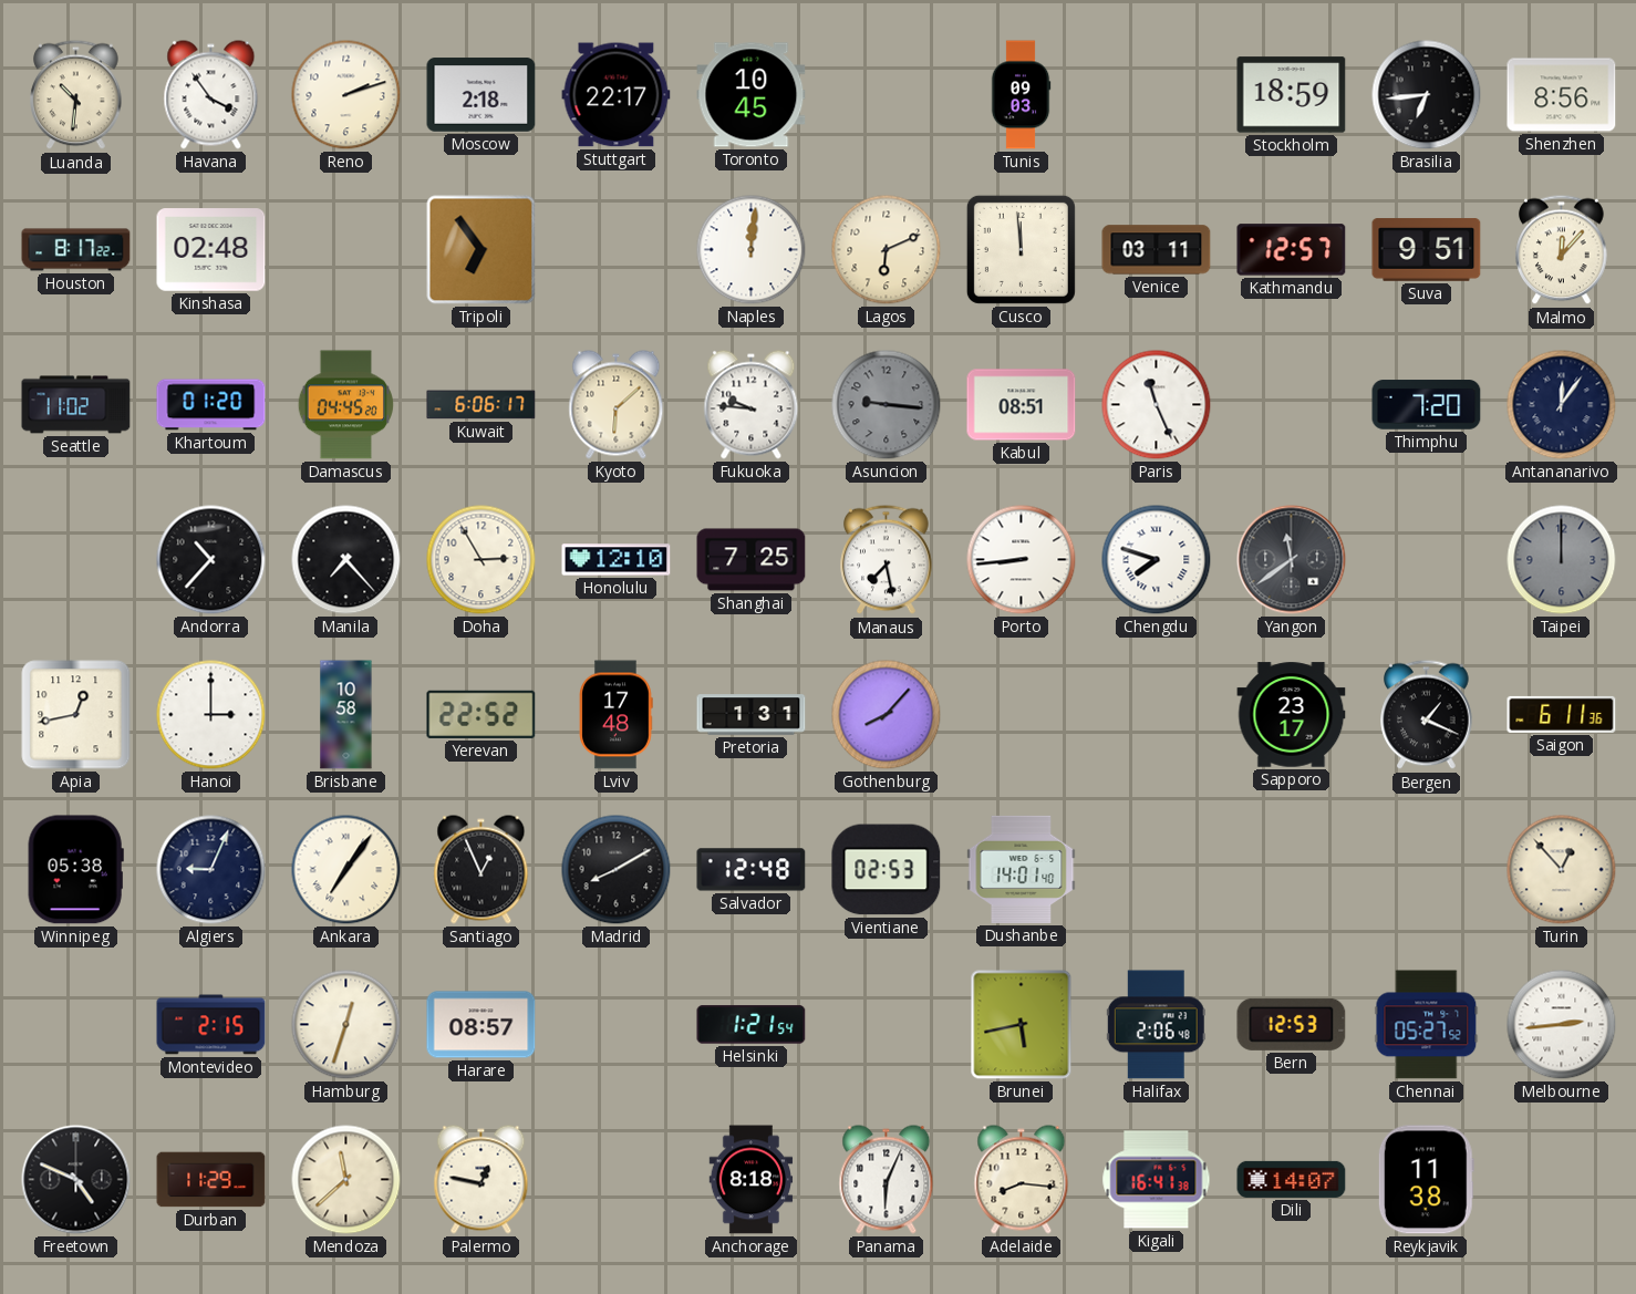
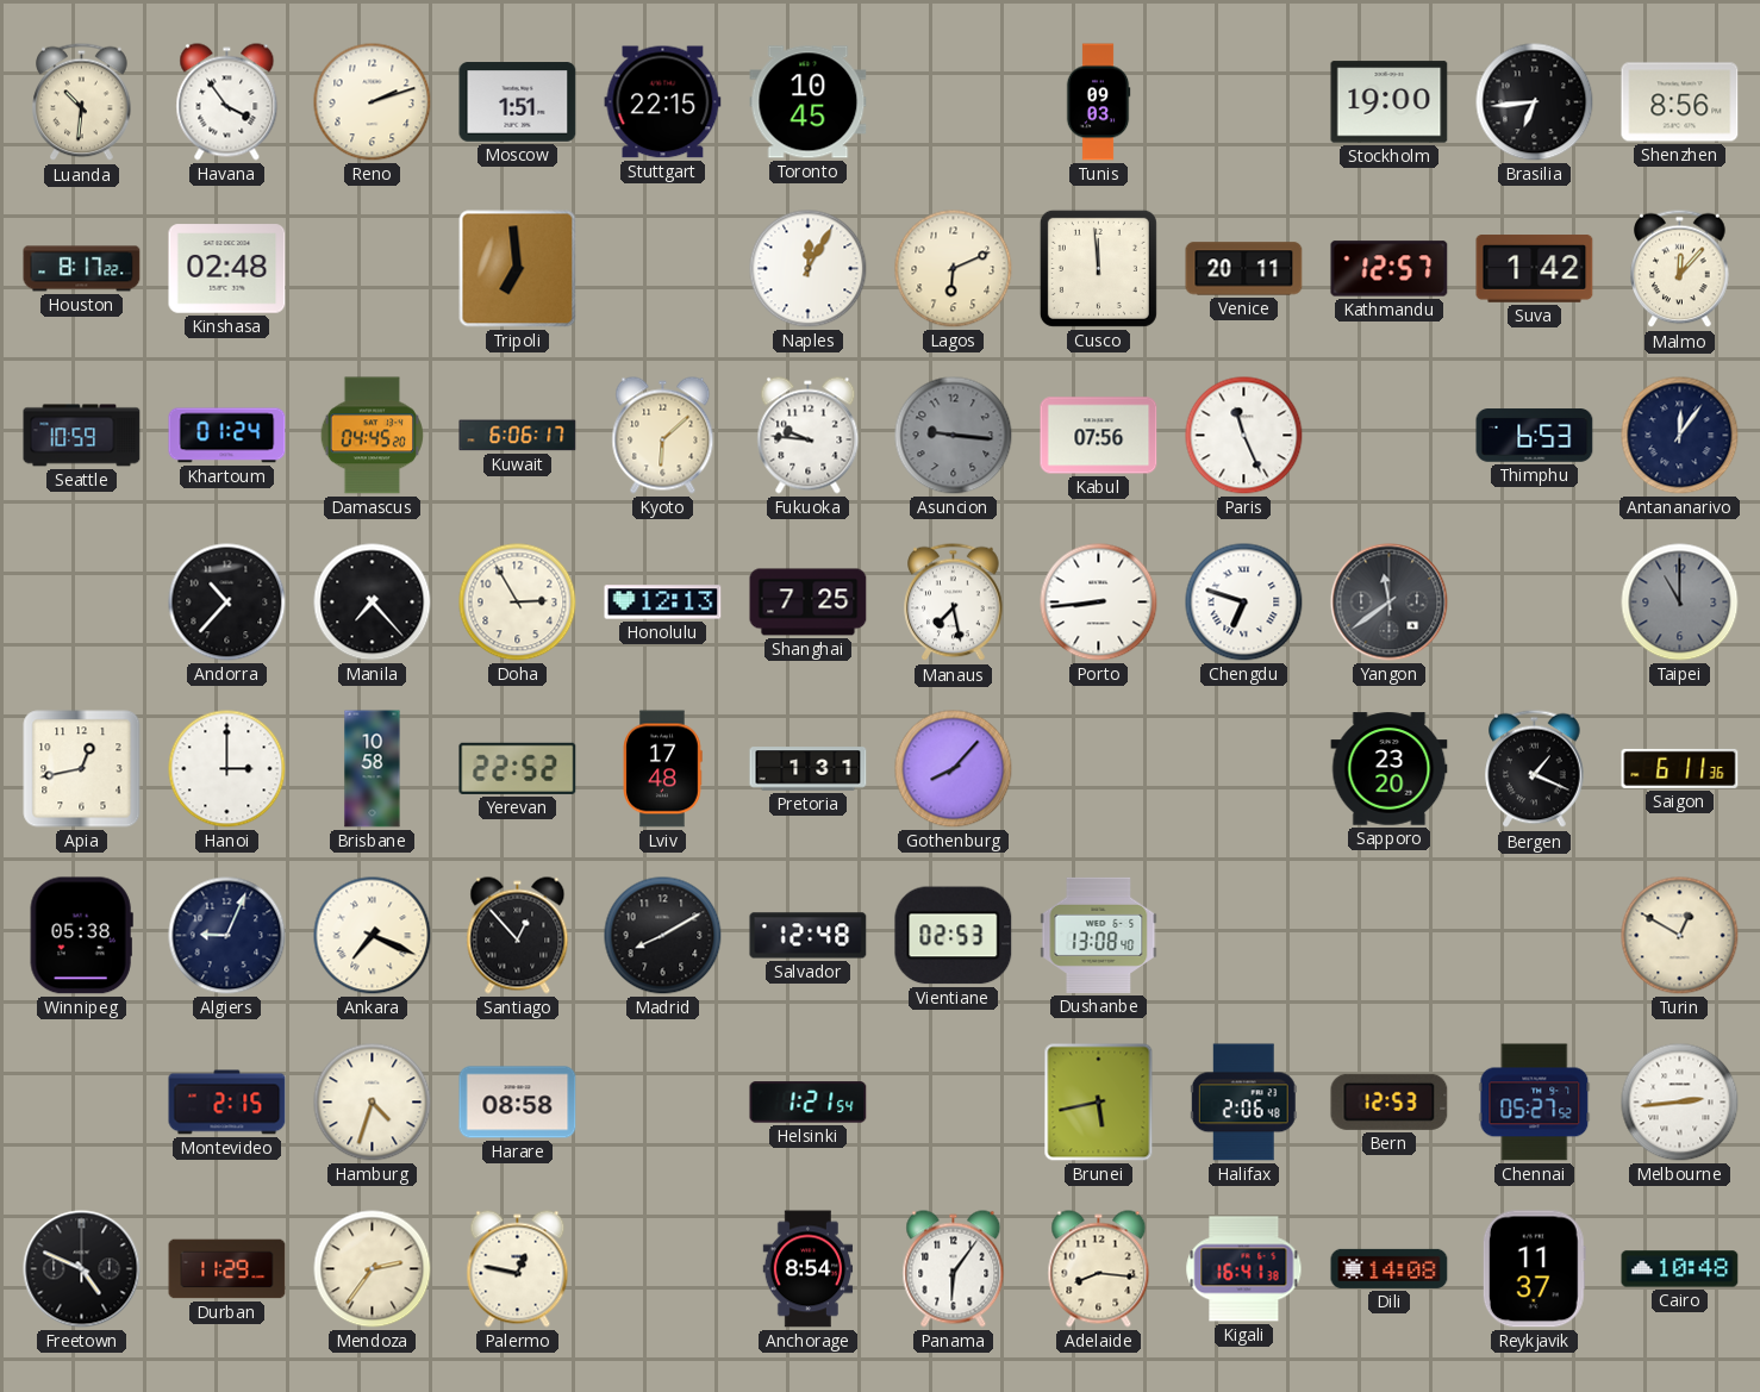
Moscow: 2:18 -> 1:51
Stuttgart: 22:17 -> 22:15
Stockholm: 18:59 -> 19:00
Tripoli: 6:54 -> 6:59
Naples: 12:01 -> 12:05
Venice: 03:11 -> 20:11
Suva: 9:51 -> 1:42
Seattle: 11:02 -> 10:59
Khartoum: 01:20 -> 01:24
Kabul: 08:51 -> 07:56
Thimphu: 7:20 -> 6:53
Honolulu: 12:10 -> 12:13
Chengdu: 7:48 -> 6:48
Taipei: 12:00 -> 11:00
Sapporo: 23:17 -> 23:20
Ankara: 7:06 -> 7:19
Santiago: 12:56 -> 12:53
Dushanbe: 14:01 -> 13:08
Turin: 12:53 -> 12:50
Hamburg: 12:33 -> 4:33
Harare: 08:57 -> 08:58
Mendoza: 11:38 -> 2:36
Anchorage: 8:18 -> 8:54
Panama: 6:04 -> 6:06
Dili: 14:07 -> 14:08
Reykjavik: 11:38 -> 11:37
Cairo: none -> 10:48
